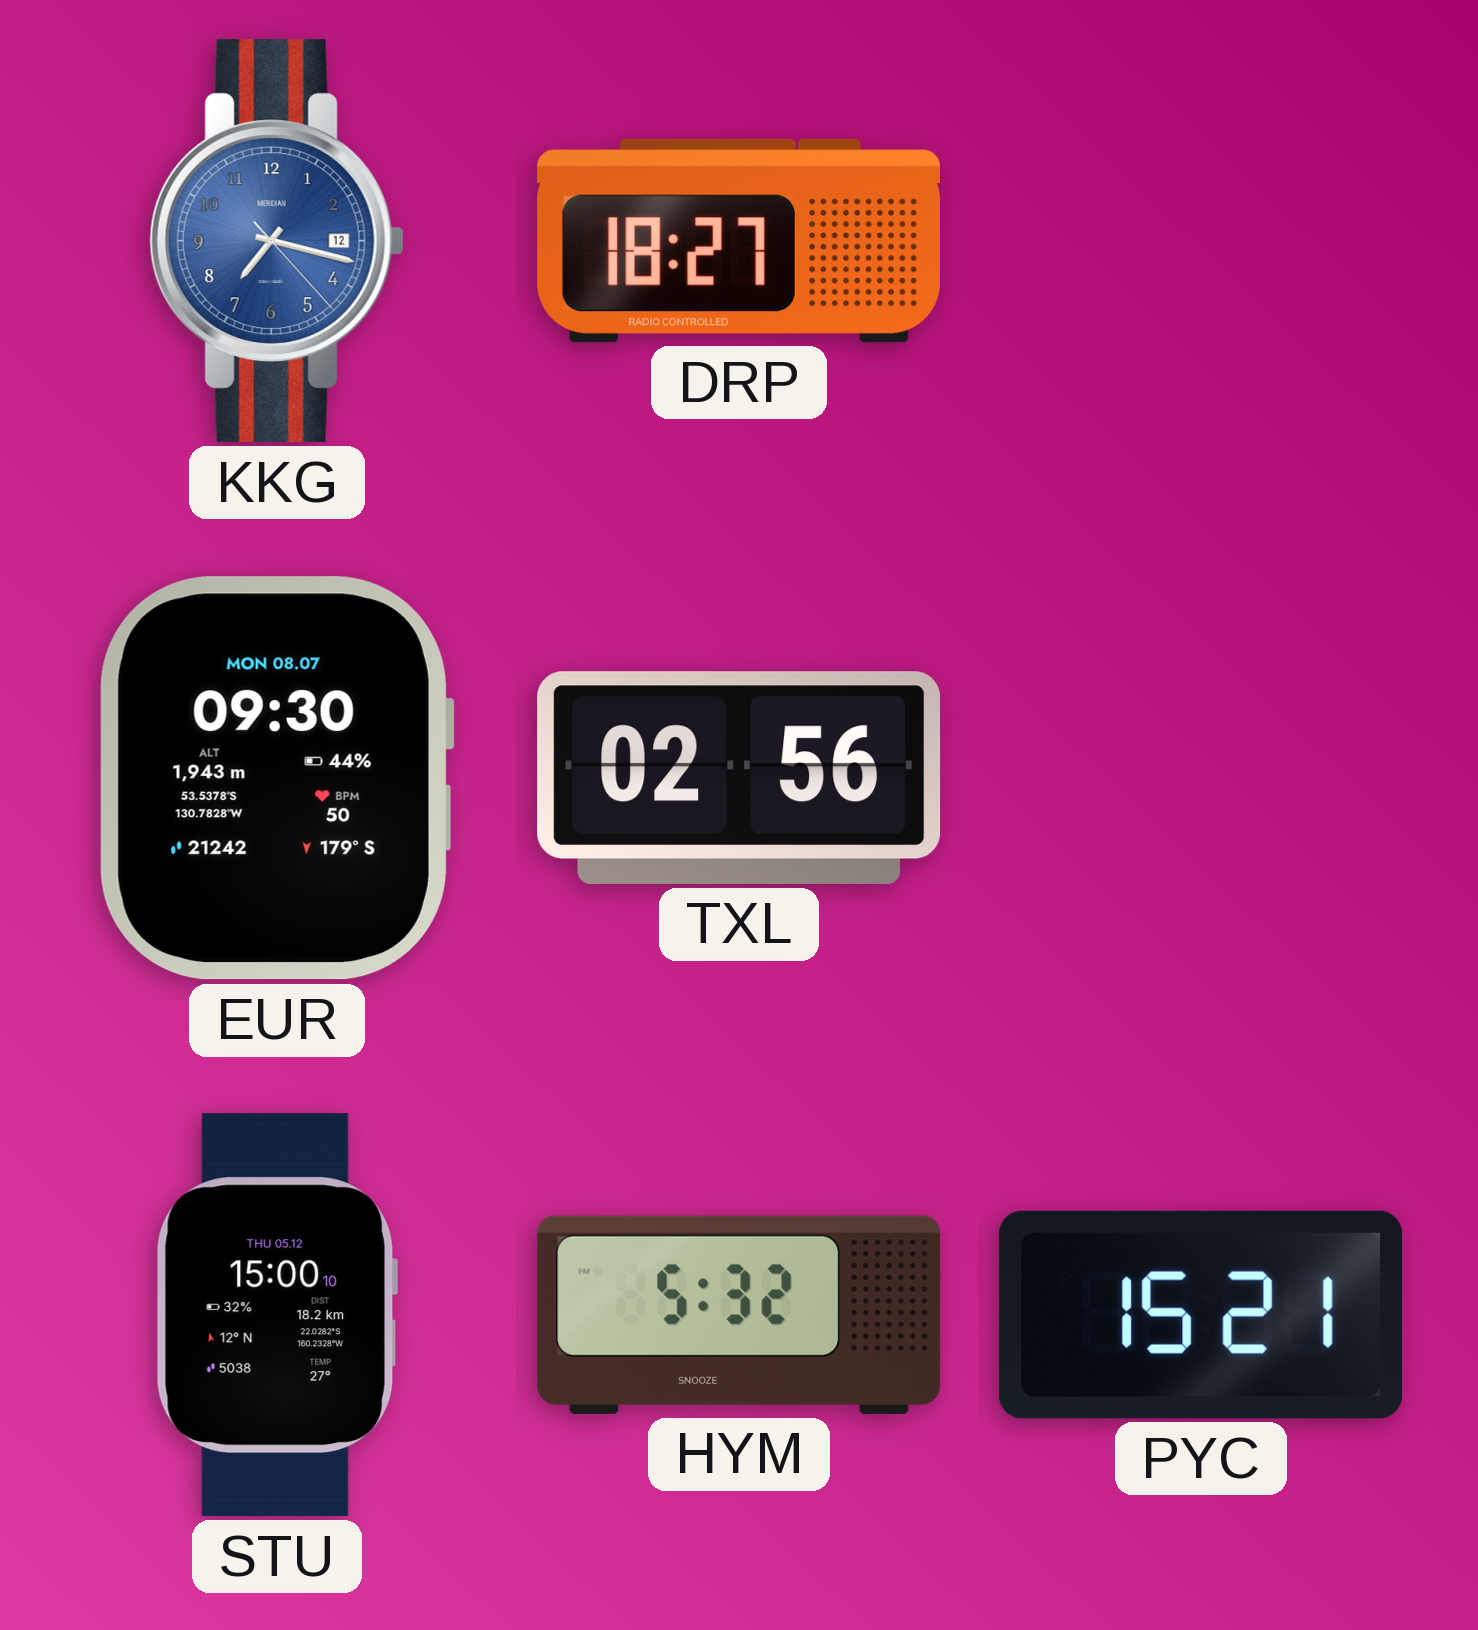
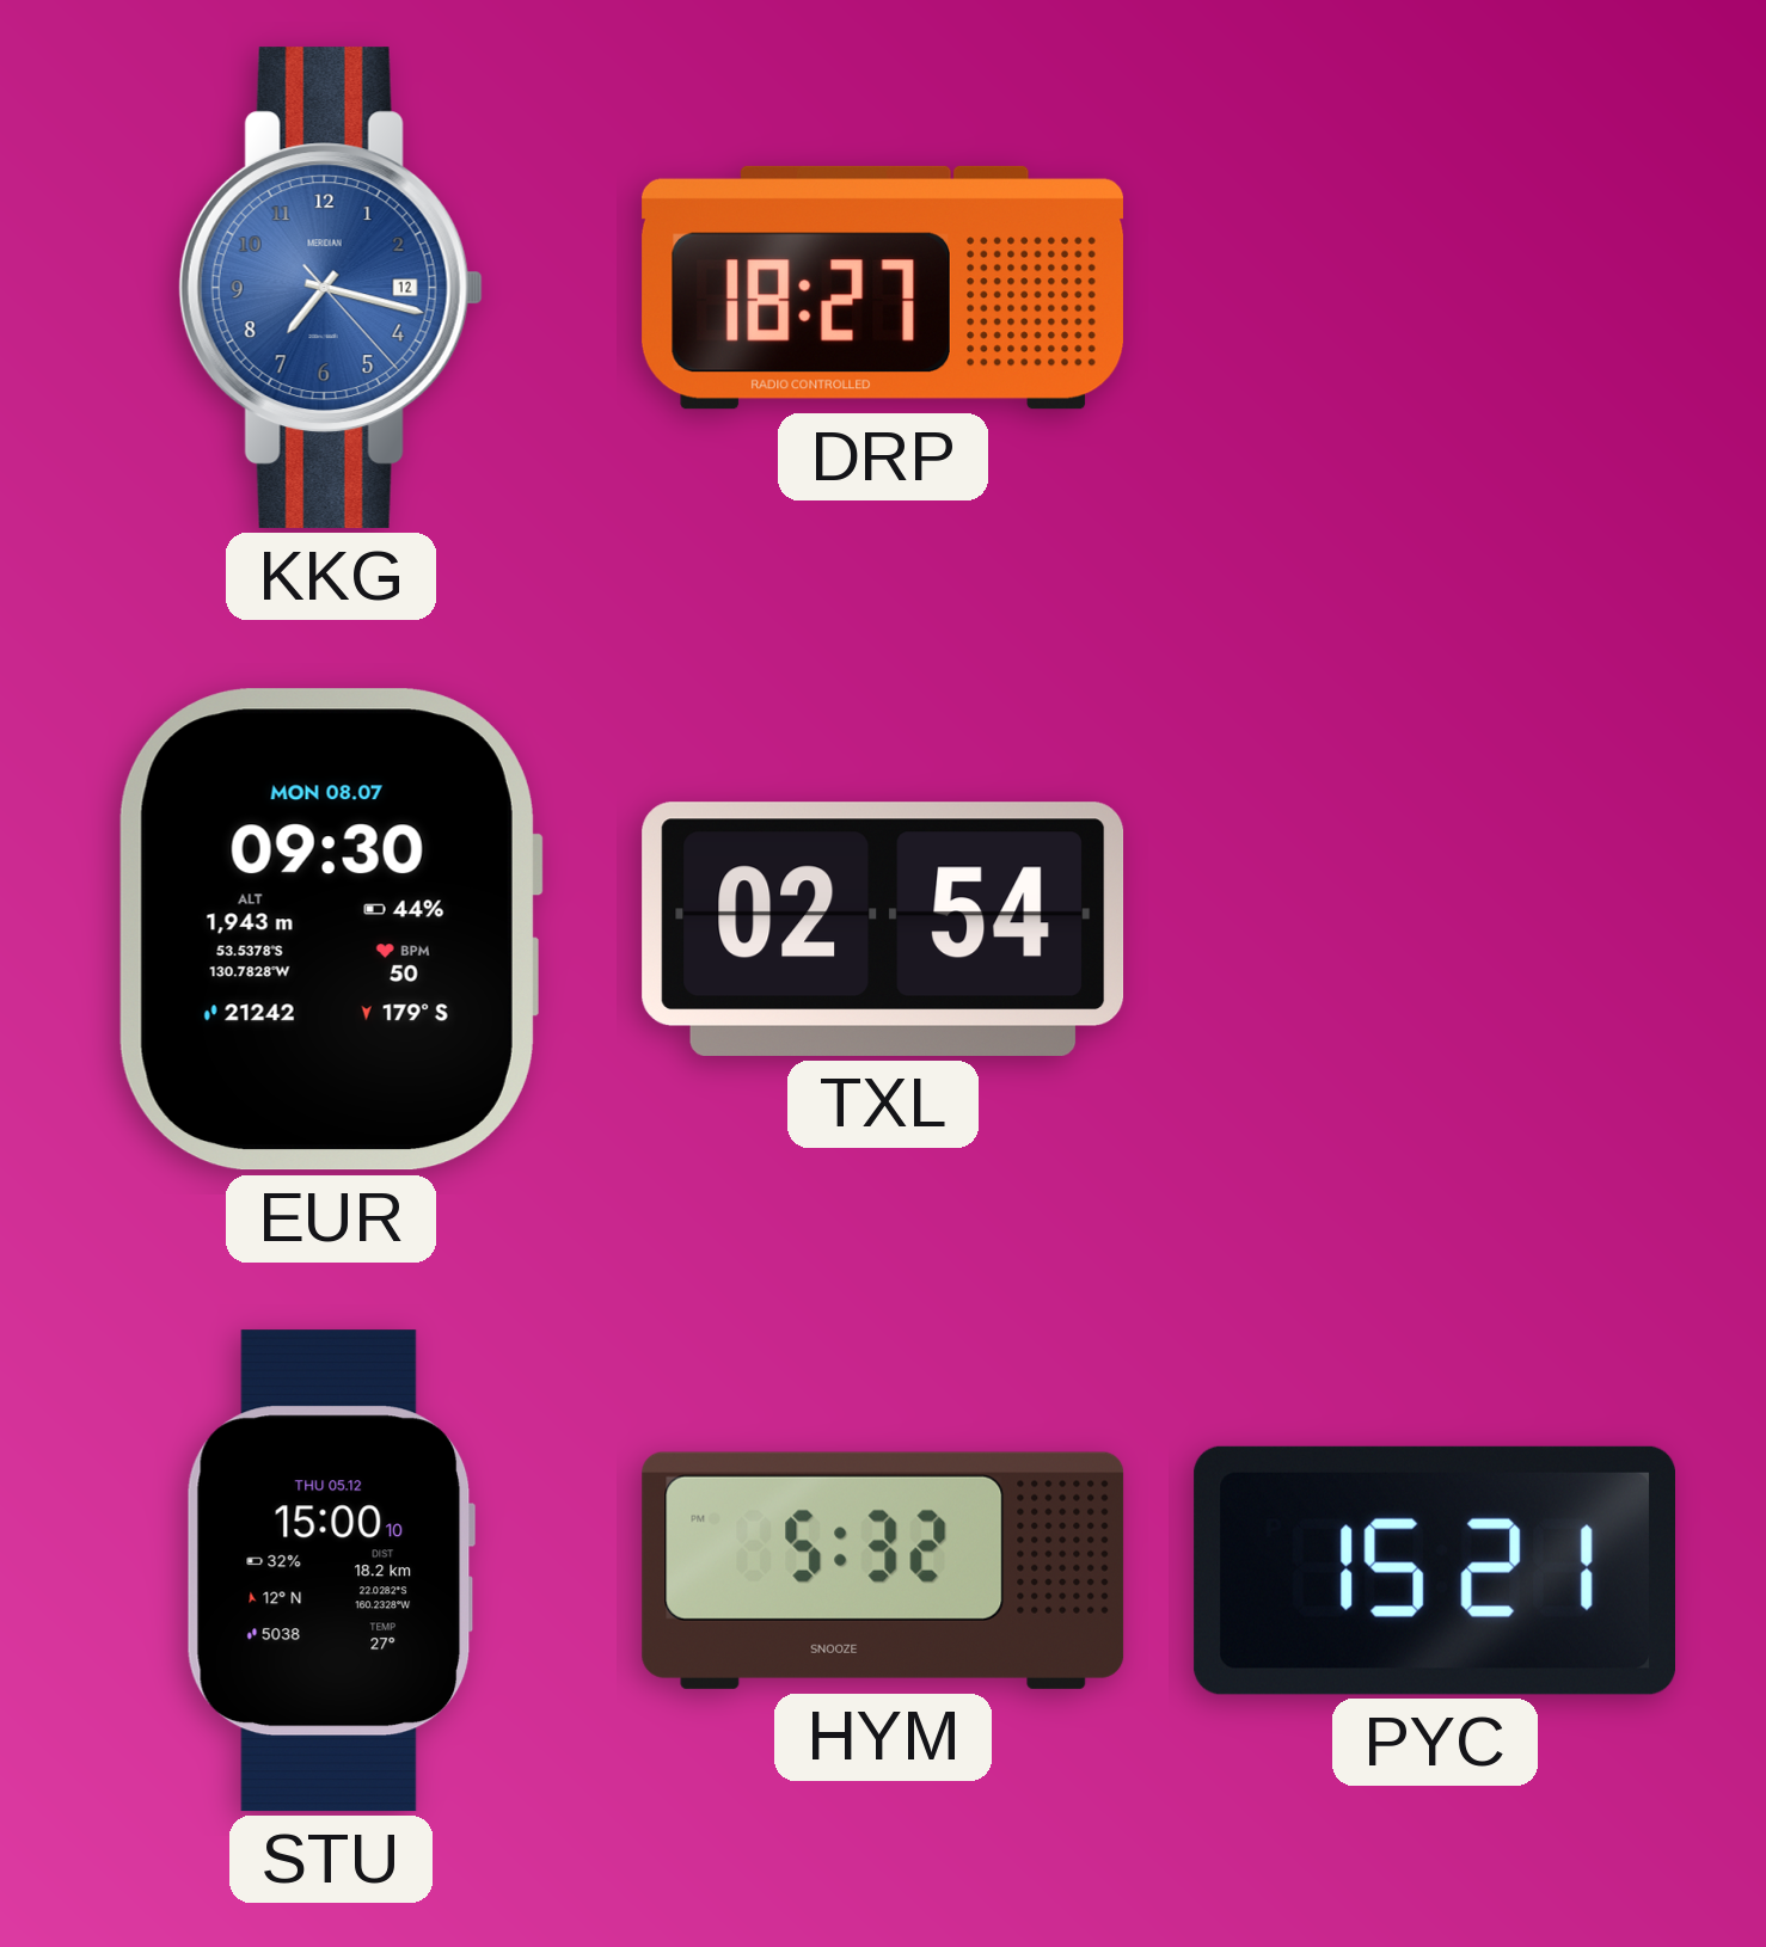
TXL: 02:56 -> 02:54
